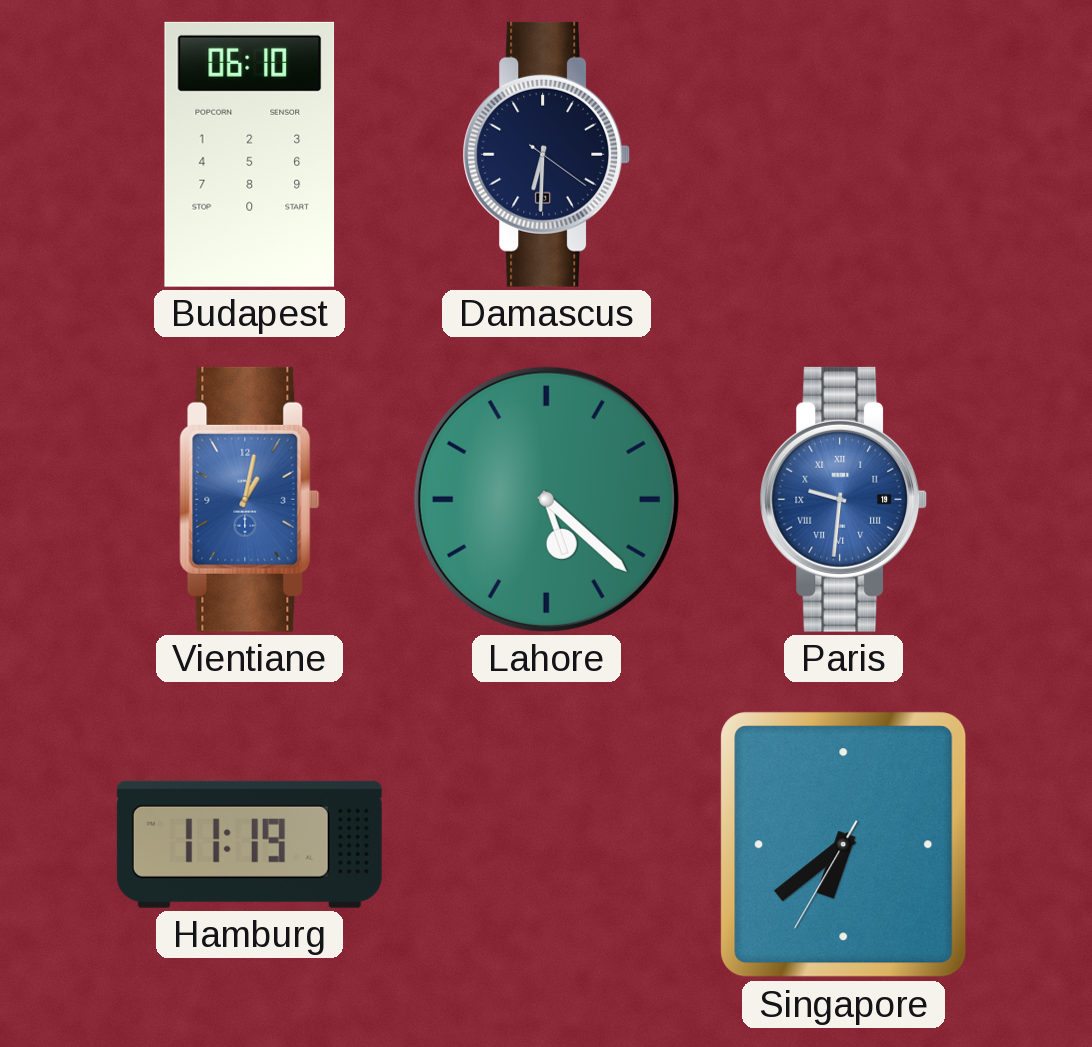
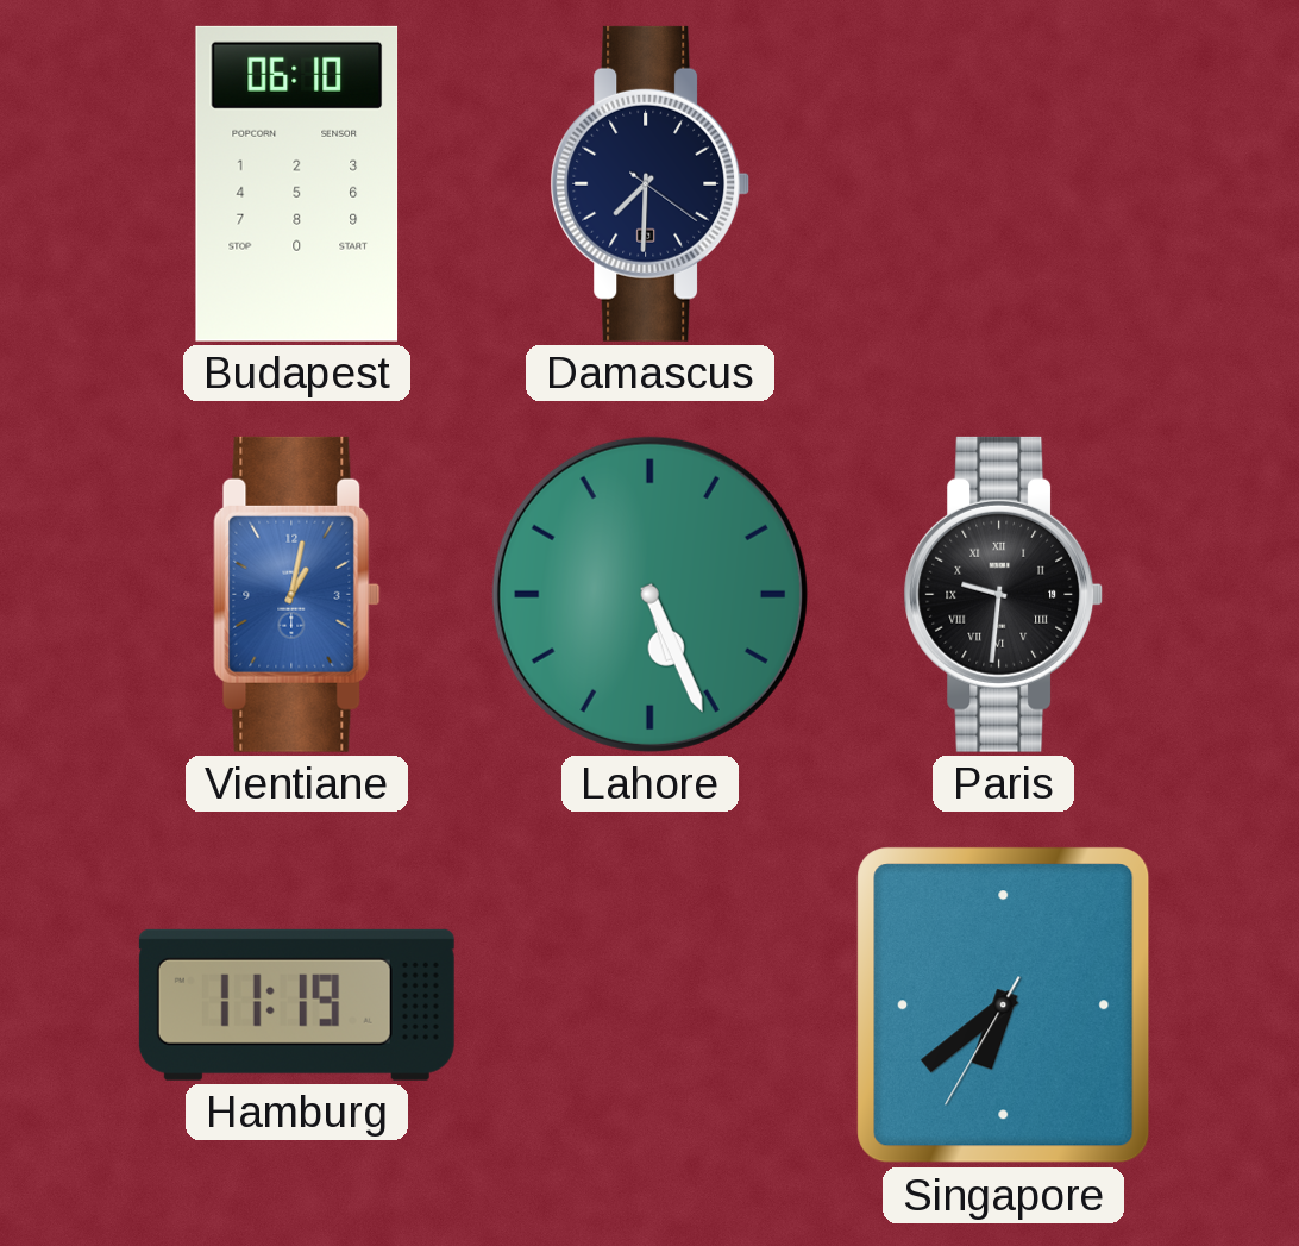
Damascus: 6:30 -> 7:30
Lahore: 5:22 -> 5:26
Paris dial: blue -> black
